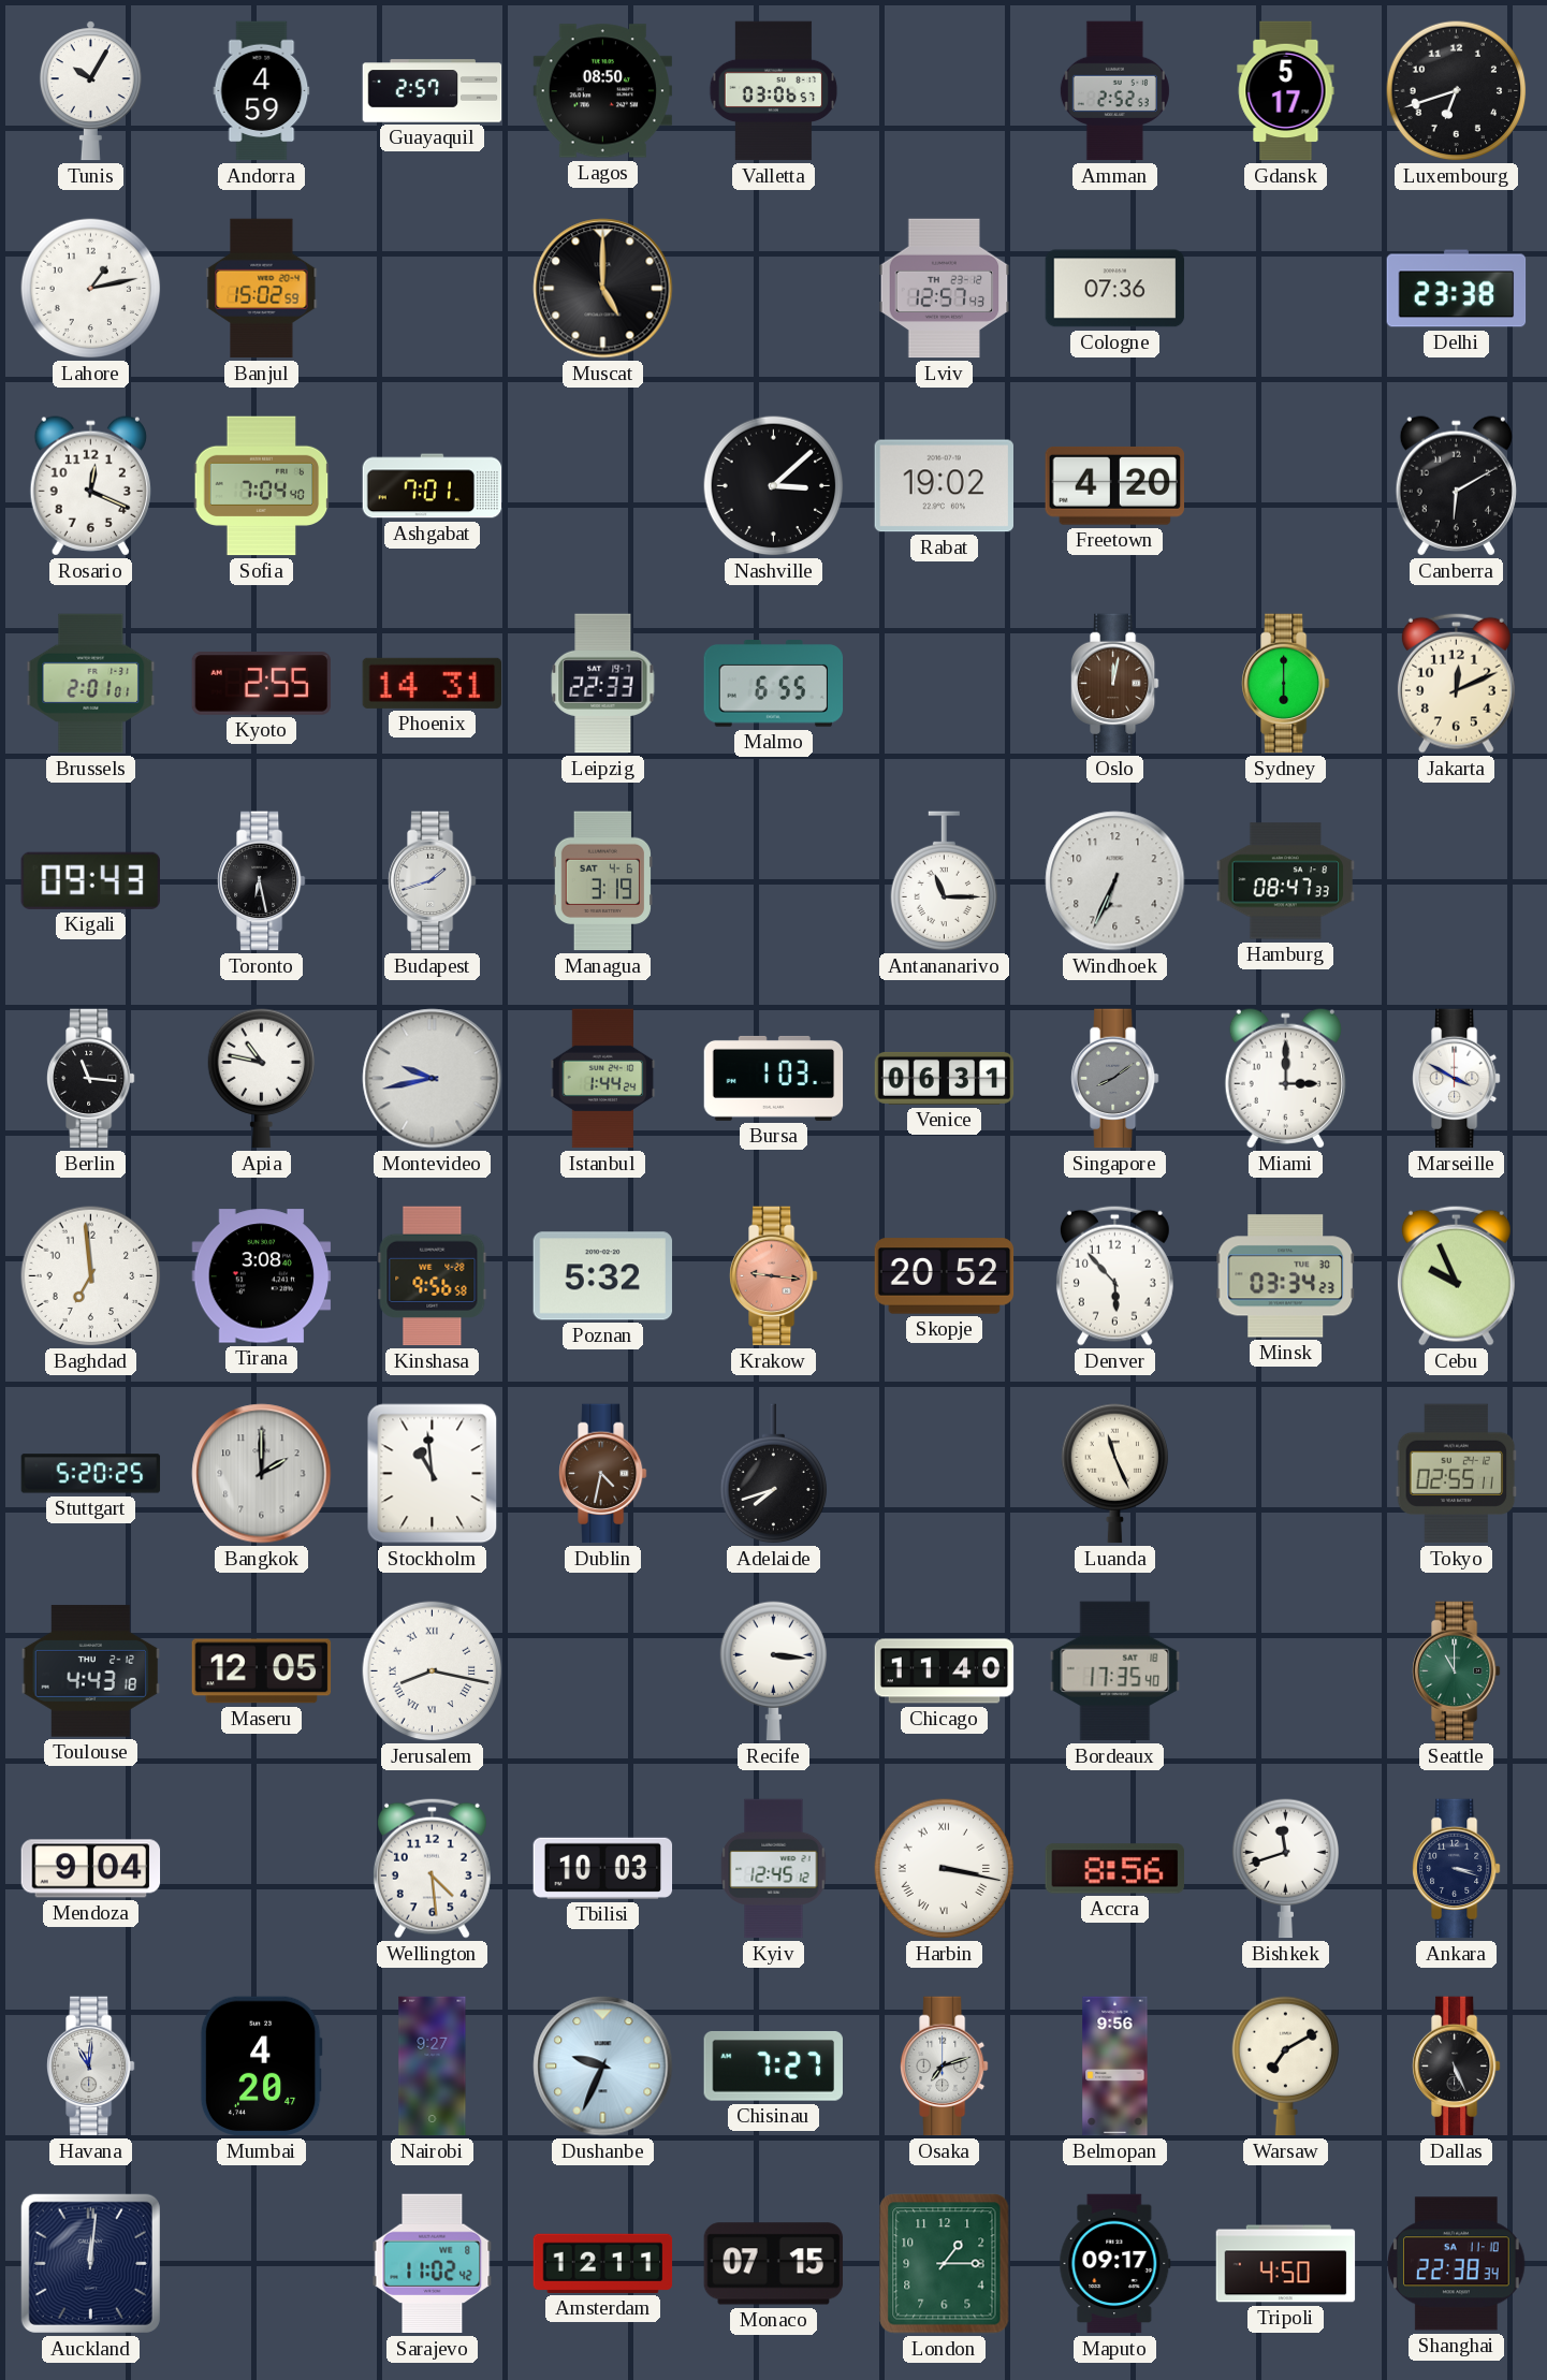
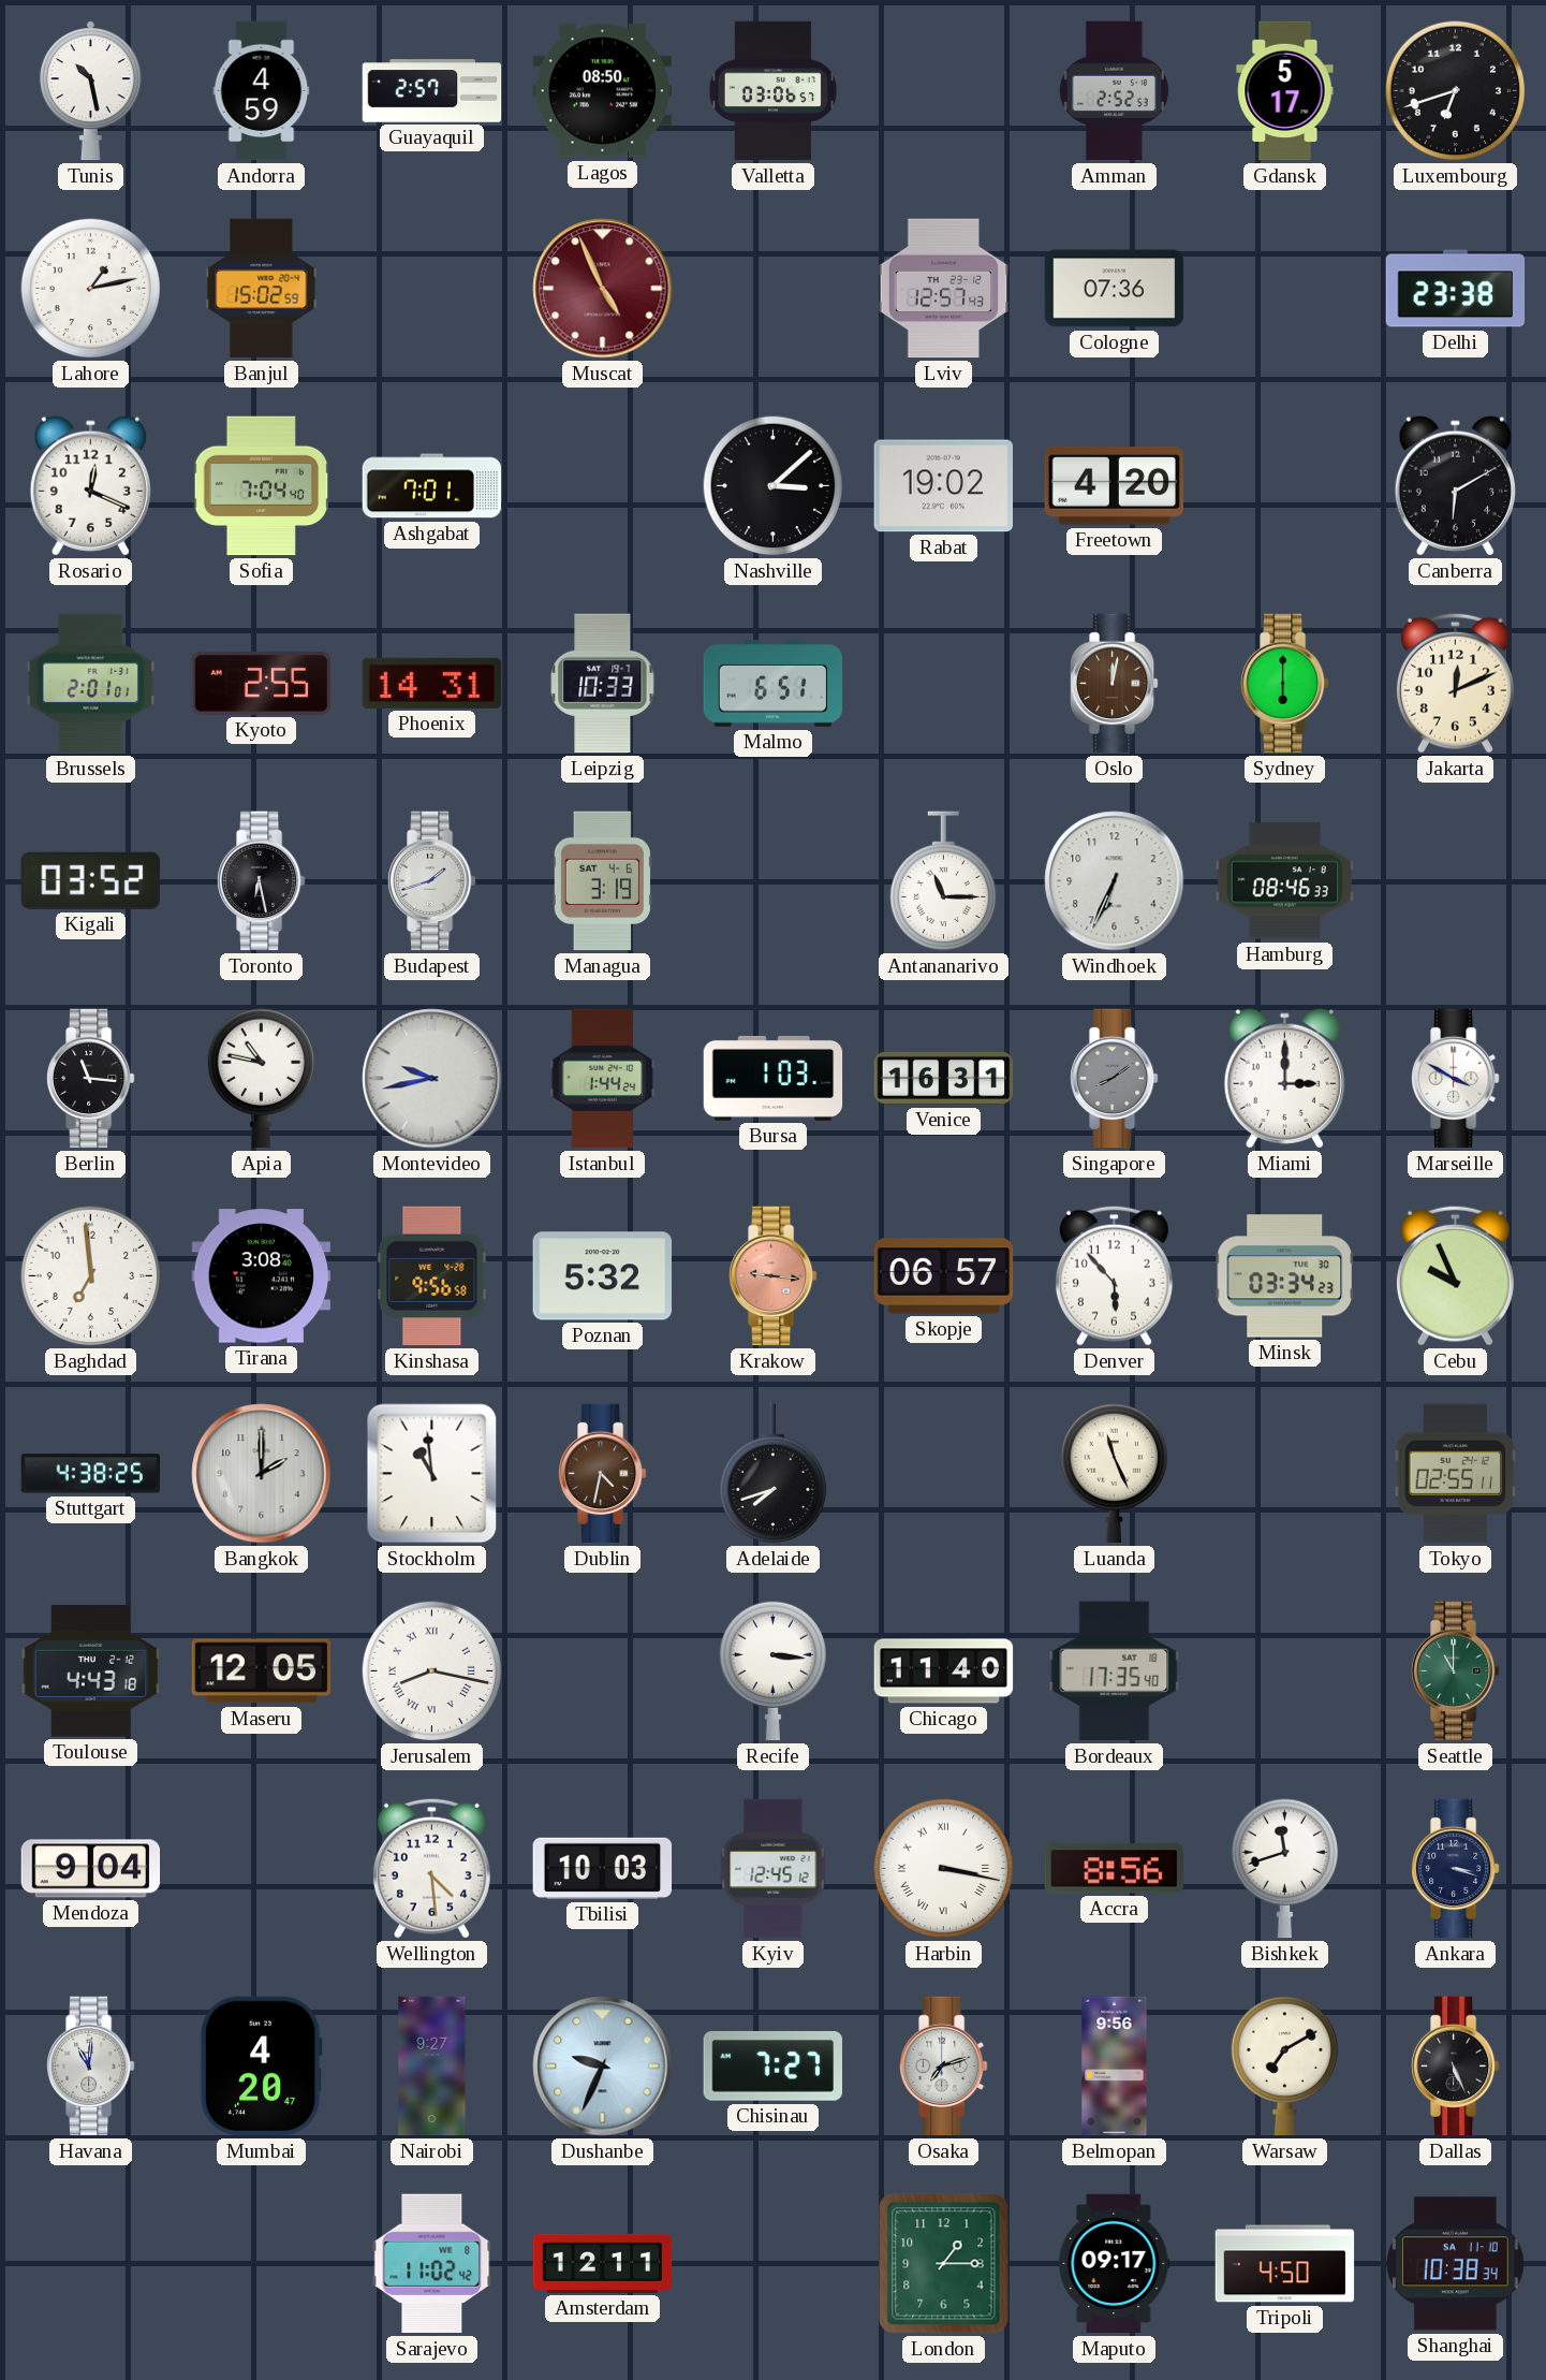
Tunis: 10:05 -> 10:28
Muscat: 5:00 -> 4:56
Muscat dial: black -> burgundy
Leipzig: 22:33 -> 10:33
Malmo: 6:55 -> 6:51
Kigali: 09:43 -> 03:52
Hamburg: 08:47 -> 08:46
Venice: 06:31 -> 16:31
Skopje: 20:52 -> 06:57
Stuttgart: 5:20 -> 4:38
Auckland: 12:01 -> none
Monaco: 07:15 -> none
Shanghai: 22:38 -> 10:38
